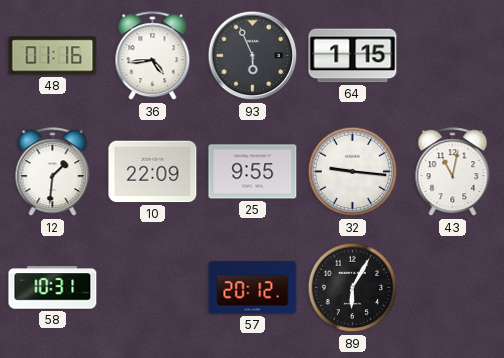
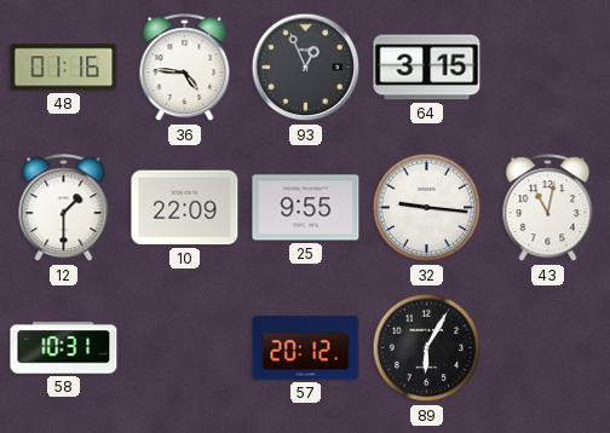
36: 4:44 -> 4:46
93: 5:56 -> 12:56
64: 1:15 -> 3:15
12: 1:31 -> 1:30
